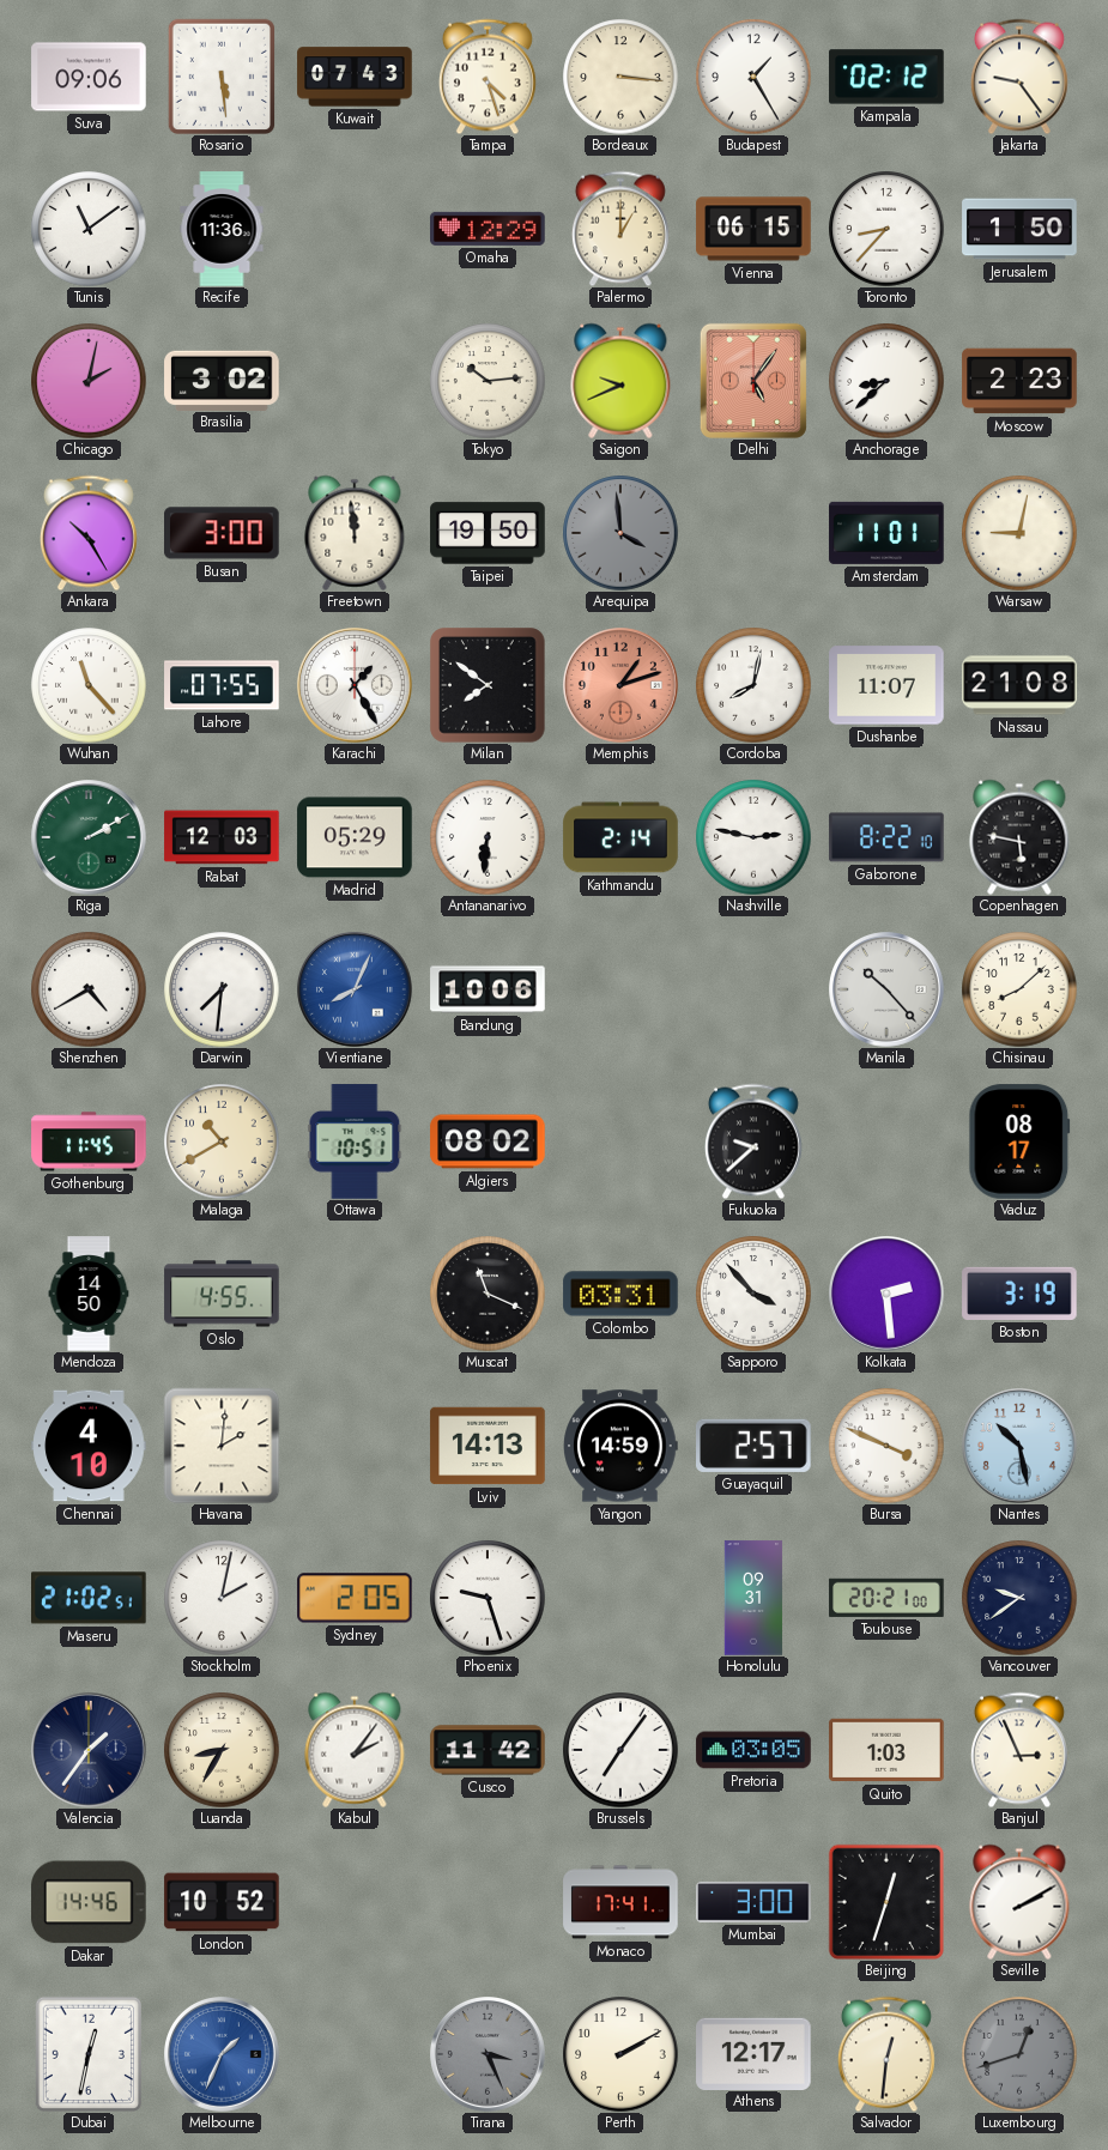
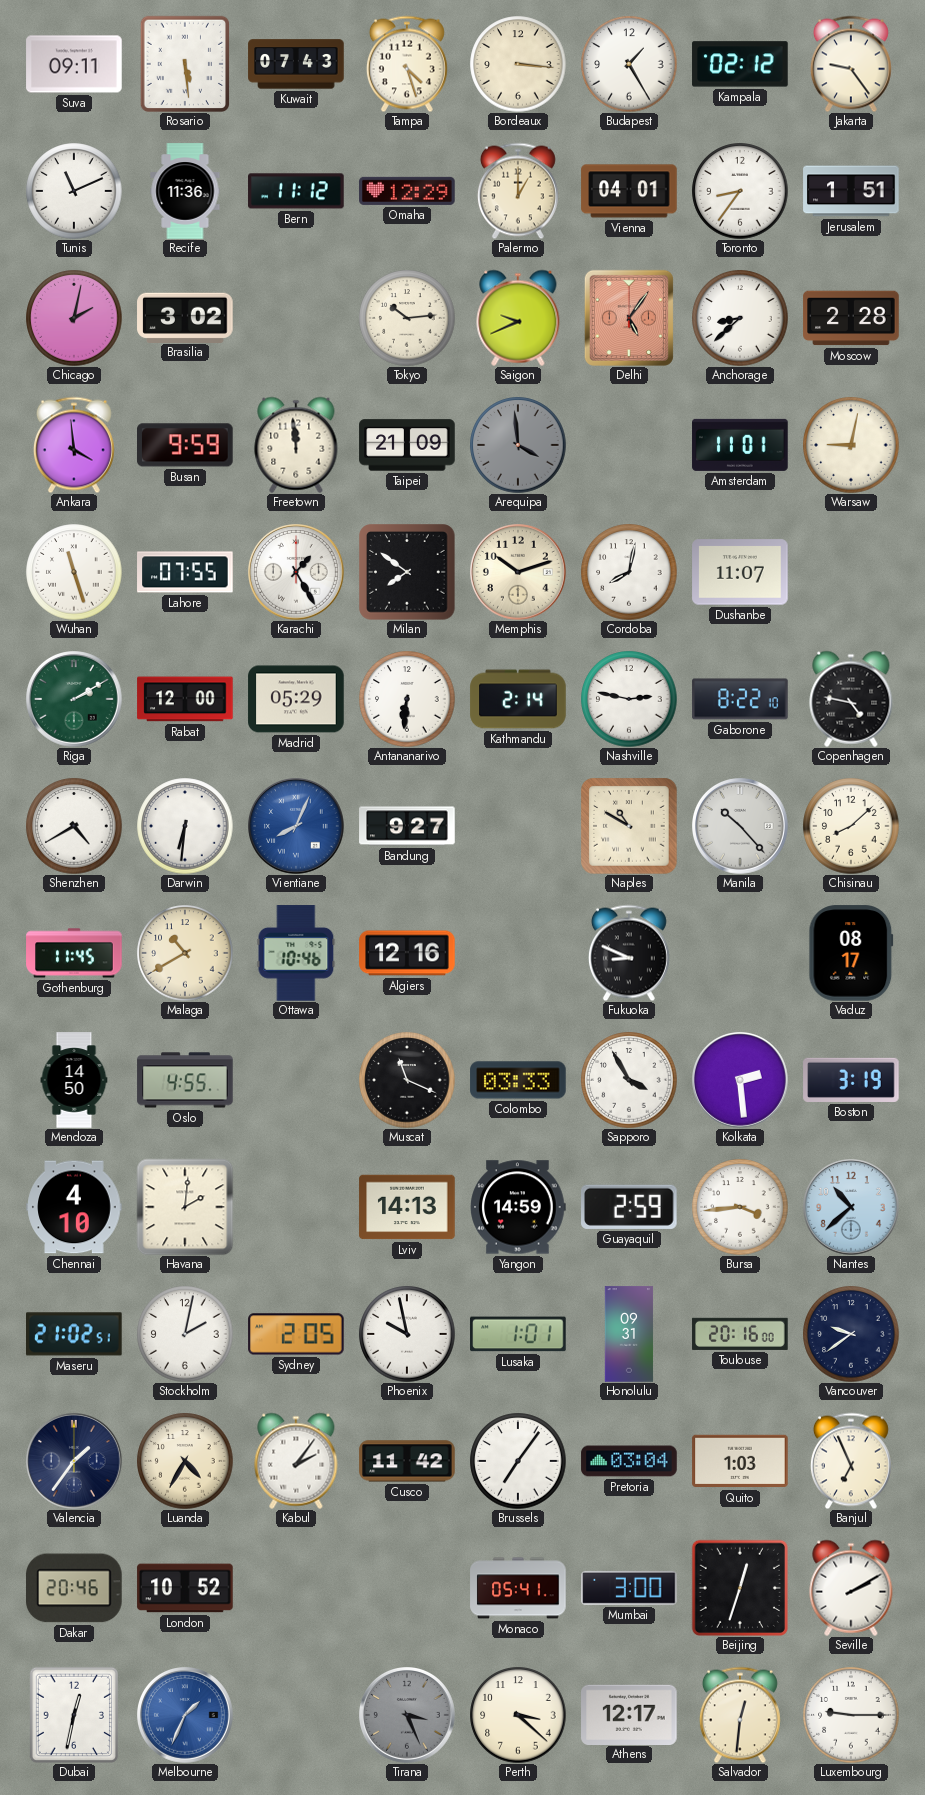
Suva: 09:06 -> 09:11
Tunis: 11:09 -> 11:11
Bern: none -> 11:12
Vienna: 06:15 -> 04:01
Toronto: 8:37 -> 8:36
Jerusalem: 1:50 -> 1:51
Moscow: 2:23 -> 2:28
Ankara: 10:25 -> 3:59
Busan: 3:00 -> 9:59
Taipei: 19:50 -> 21:09
Wuhan: 11:23 -> 11:27
Memphis: 1:12 -> 10:12
Memphis dial: salmon -> cream
Nassau: 21:08 -> none
Rabat: 12:03 -> 12:00
Copenhagen: 5:47 -> 4:47
Darwin: 7:31 -> 6:31
Bandung: 10:06 -> 9:27
Naples: none -> 10:50
Ottawa: 10:51 -> 10:46
Algiers: 08:02 -> 12:16
Fukuoka: 9:38 -> 8:49
Colombo: 03:31 -> 03:33
Sapporo: 3:53 -> 3:55
Guayaquil: 2:57 -> 2:59
Bursa: 3:49 -> 3:44
Nantes: 10:28 -> 10:38
Phoenix: 9:27 -> 9:58
Lusaka: none -> 1:01
Toulouse: 20:21 -> 20:16
Luanda: 8:35 -> 4:35
Pretoria: 03:05 -> 03:04
Banjul: 2:56 -> 6:56
Dakar: 14:46 -> 20:46
Monaco: 17:41 -> 05:41
Perth: 2:10 -> 3:22
Luxembourg: 12:42 -> 9:15
Luxembourg dial: grey -> white
